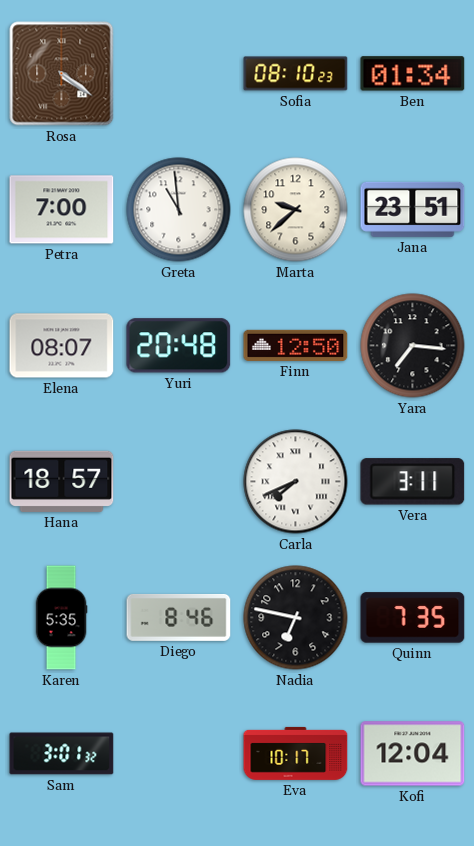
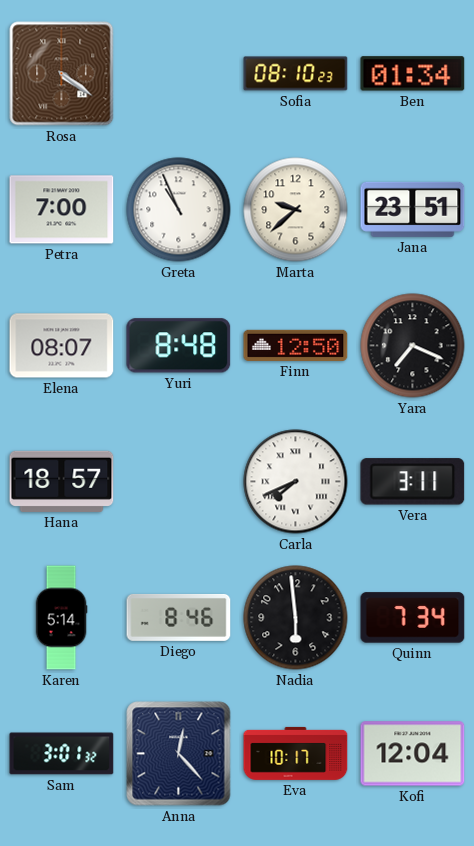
Greta: 10:59 -> 10:56
Yuri: 20:48 -> 8:48
Yara: 7:16 -> 7:19
Karen: 5:35 -> 5:14
Nadia: 6:47 -> 5:59
Quinn: 7:35 -> 7:34
Anna: none -> 12:23
